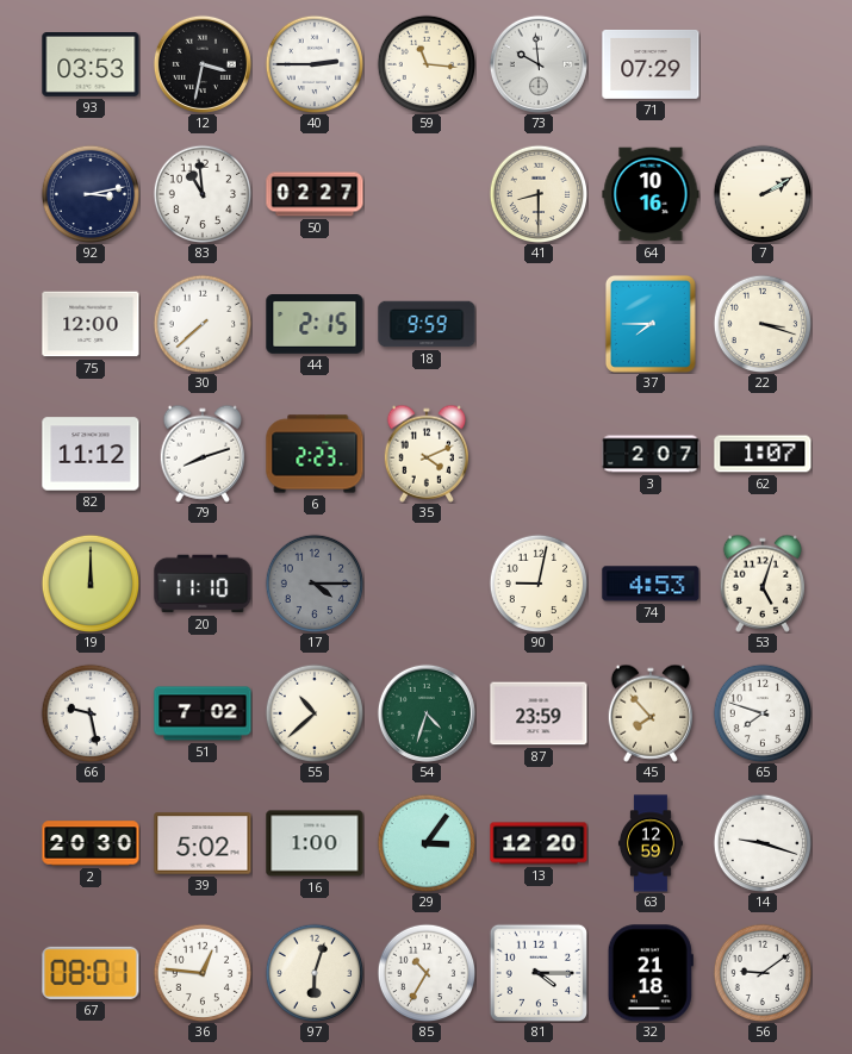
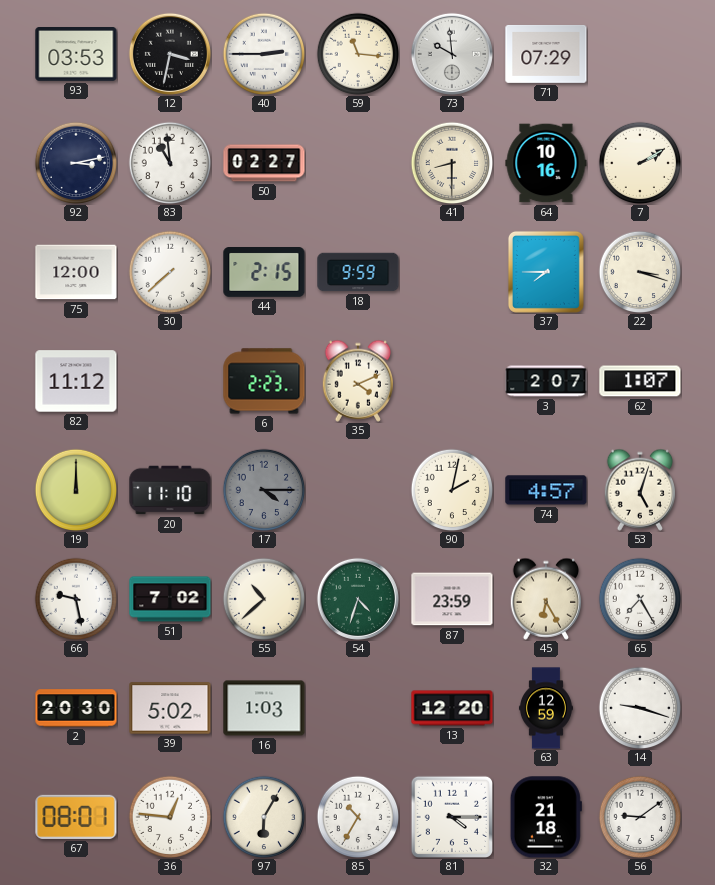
79: 8:12 -> none
90: 9:02 -> 2:02
74: 4:53 -> 4:57
45: 7:53 -> 6:25
65: 7:48 -> 7:25
16: 1:00 -> 1:03
29: 3:06 -> none
97: 6:03 -> 6:05
